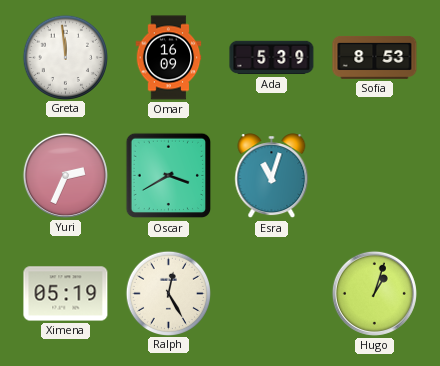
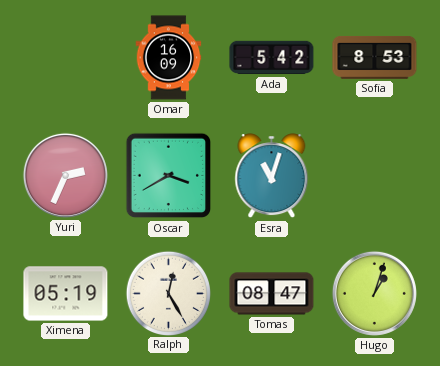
Greta: 11:59 -> none
Ada: 5:39 -> 5:42
Tomas: none -> 08:47
